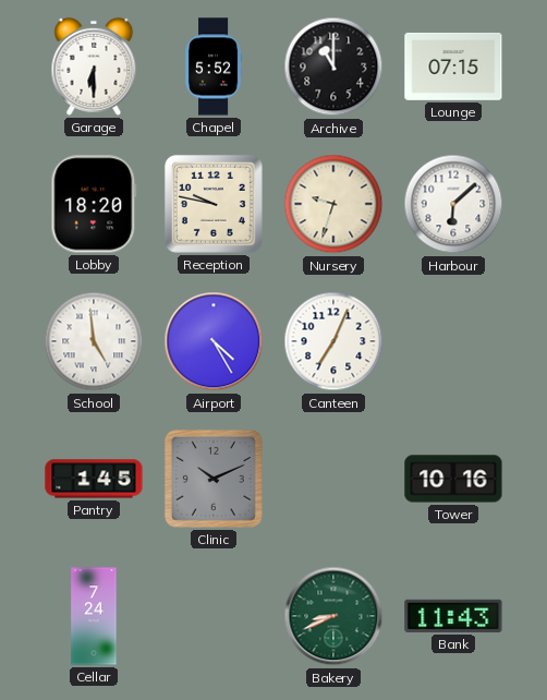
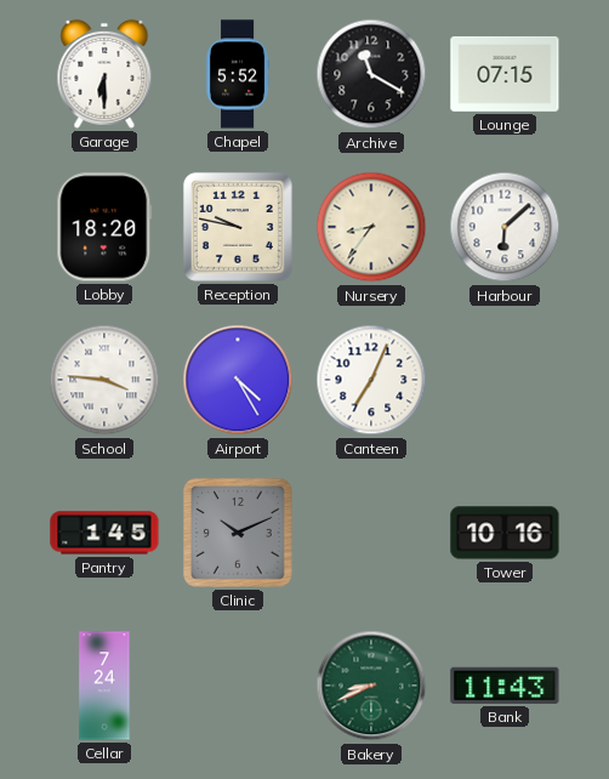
Archive: 11:00 -> 11:20
Nursery: 9:33 -> 8:36
School: 4:59 -> 3:46
